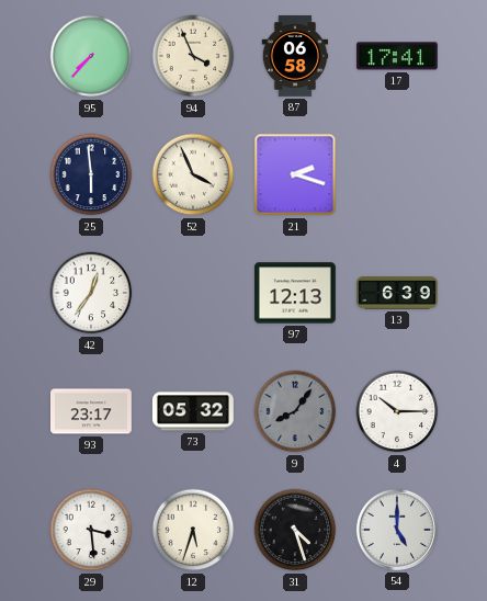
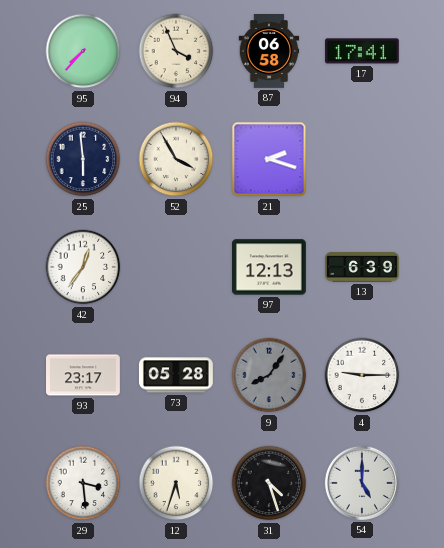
52: 3:56 -> 3:55
73: 05:32 -> 05:28
4: 10:15 -> 9:15
